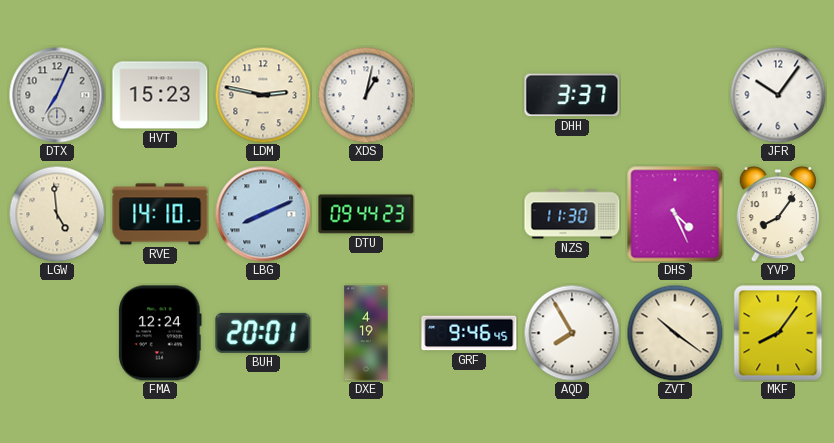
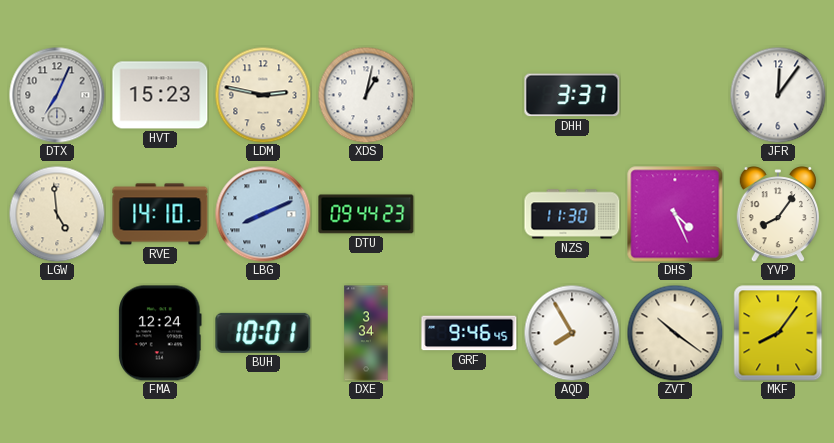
JFR: 10:06 -> 12:06
BUH: 20:01 -> 10:01
DXE: 4:19 -> 3:34
